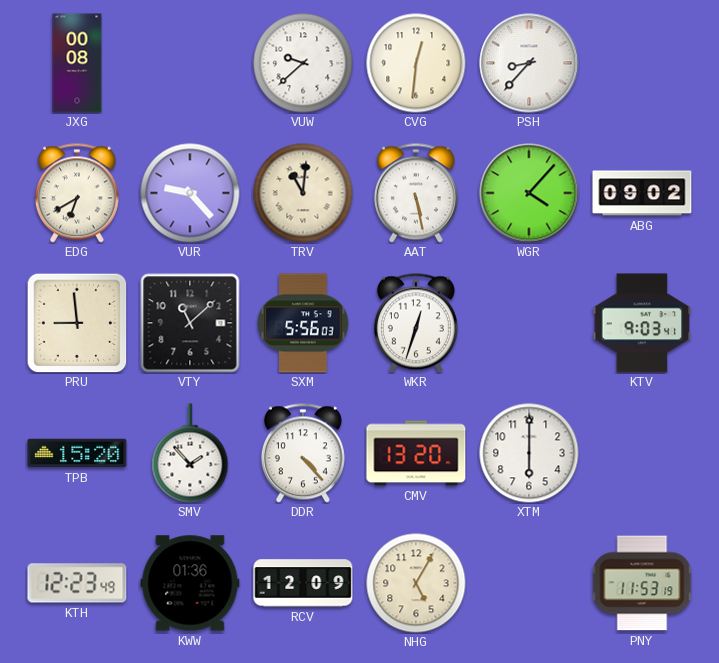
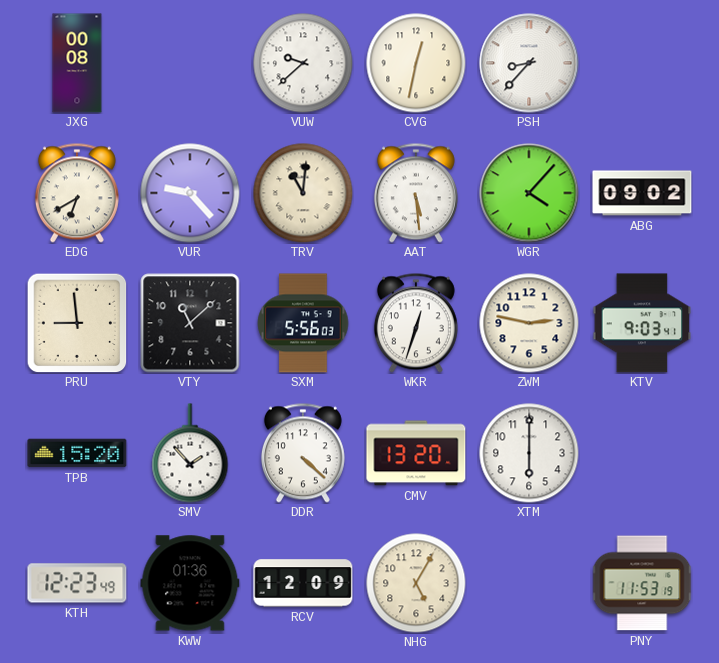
CVG: 12:31 -> 12:32
AAT: 5:28 -> 5:29
ZWM: none -> 2:47
DDR: 4:23 -> 4:22
